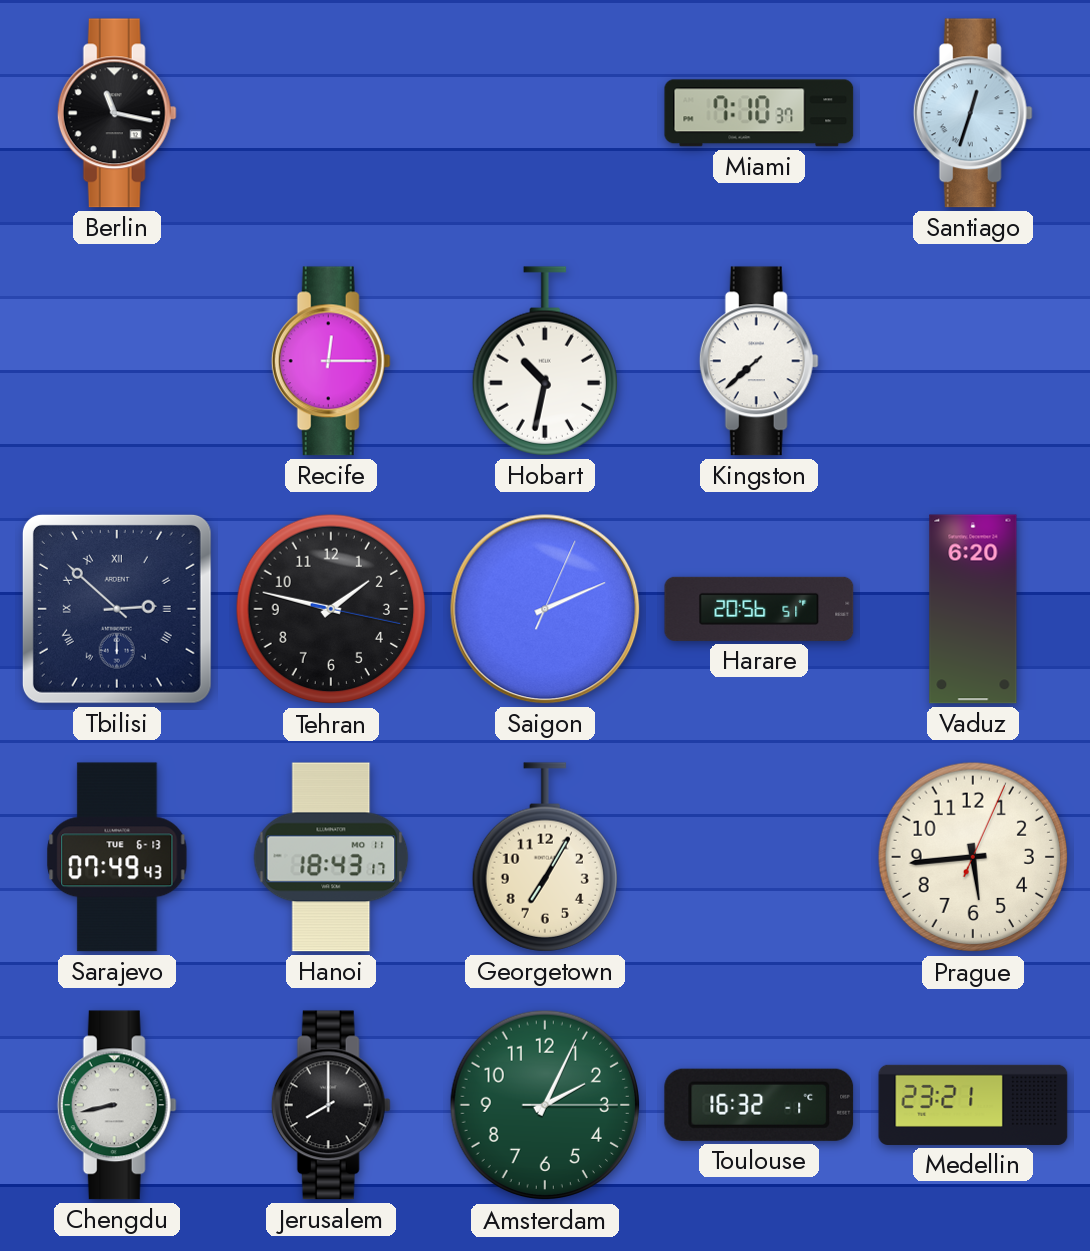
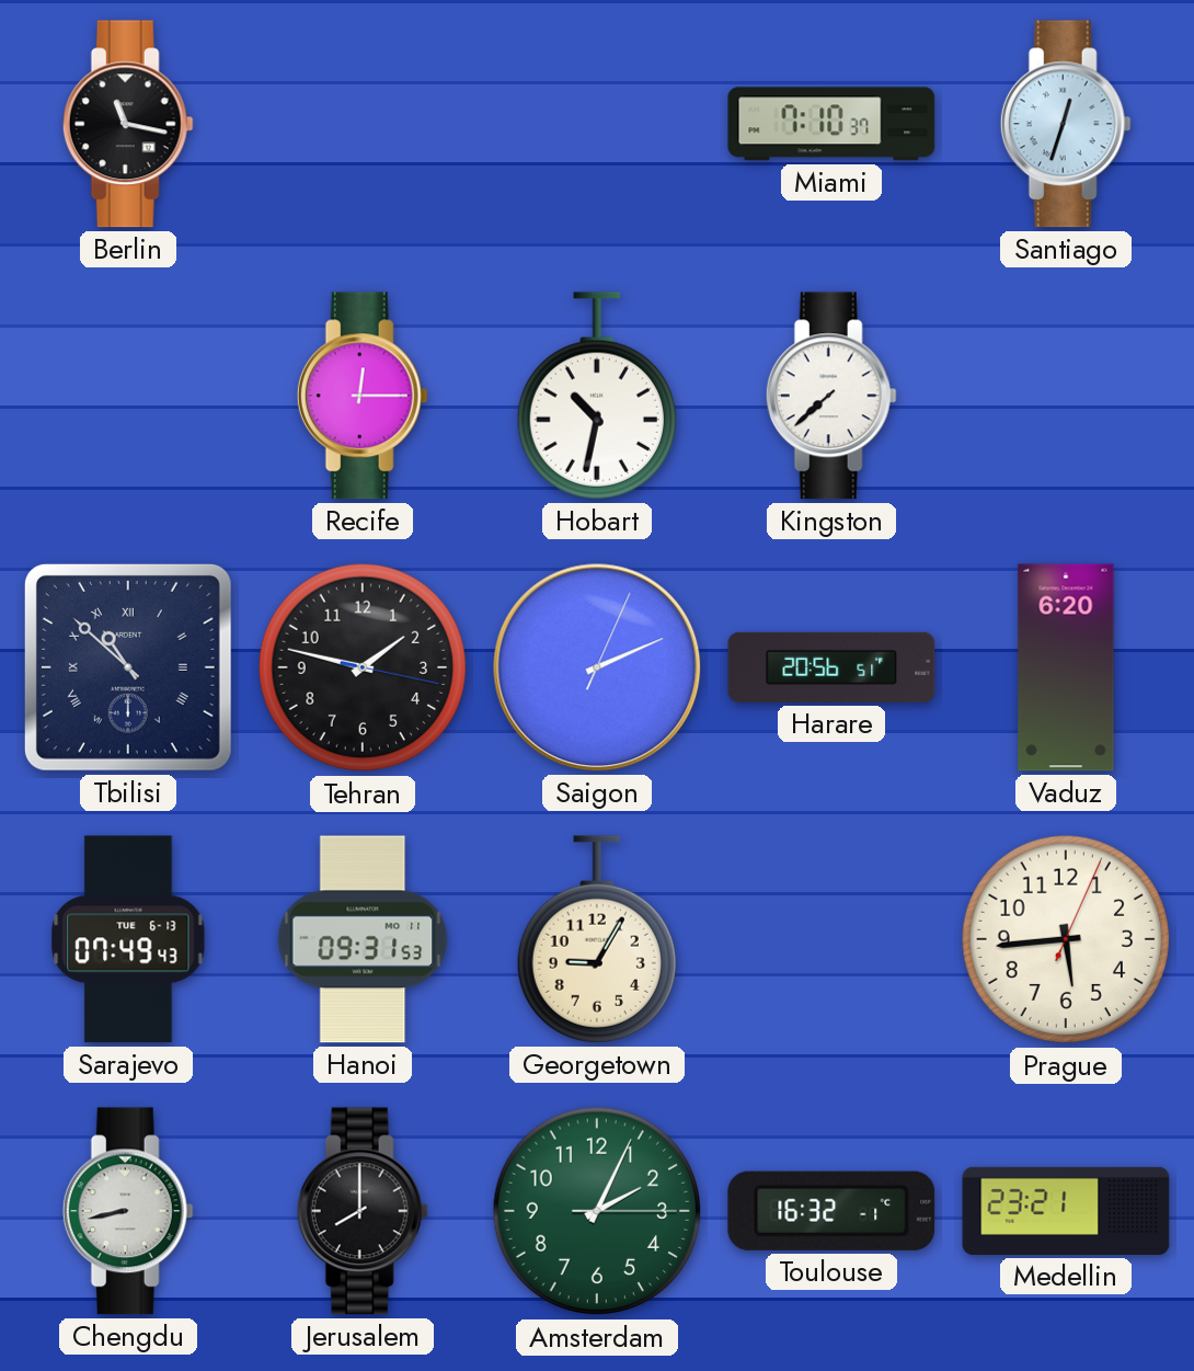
Tbilisi: 2:52 -> 10:52
Hanoi: 18:43 -> 09:31
Georgetown: 7:05 -> 9:05
